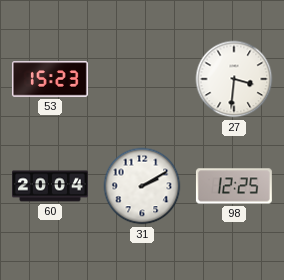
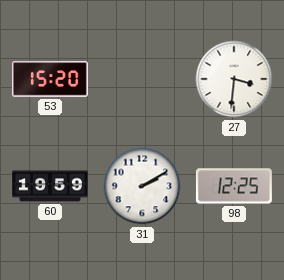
53: 15:23 -> 15:20
60: 20:04 -> 19:59
